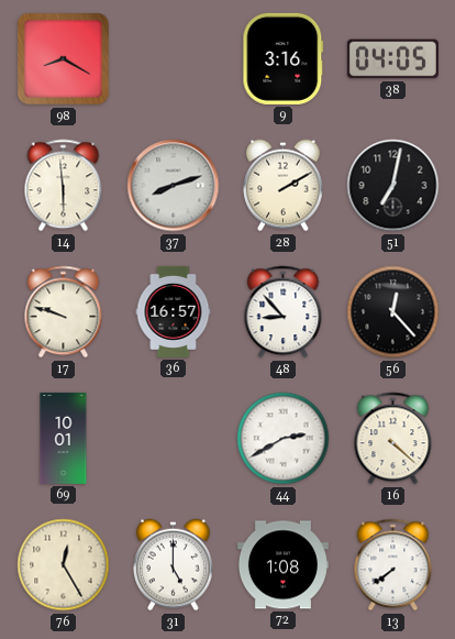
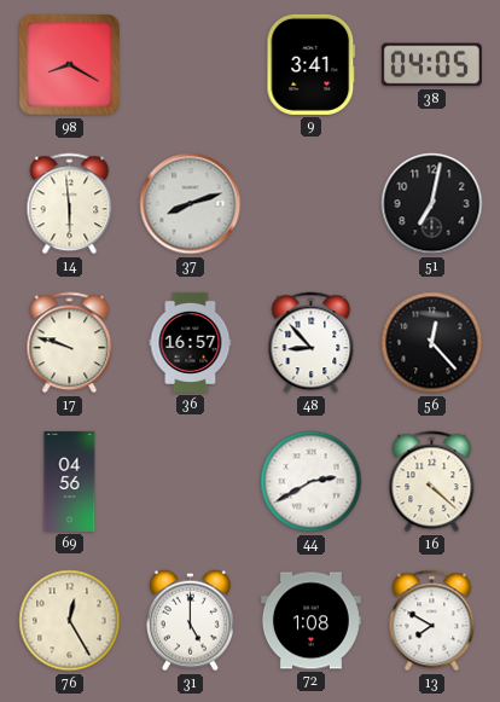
9: 3:16 -> 3:41
28: 2:10 -> none
69: 10:01 -> 04:56
13: 7:39 -> 7:50
